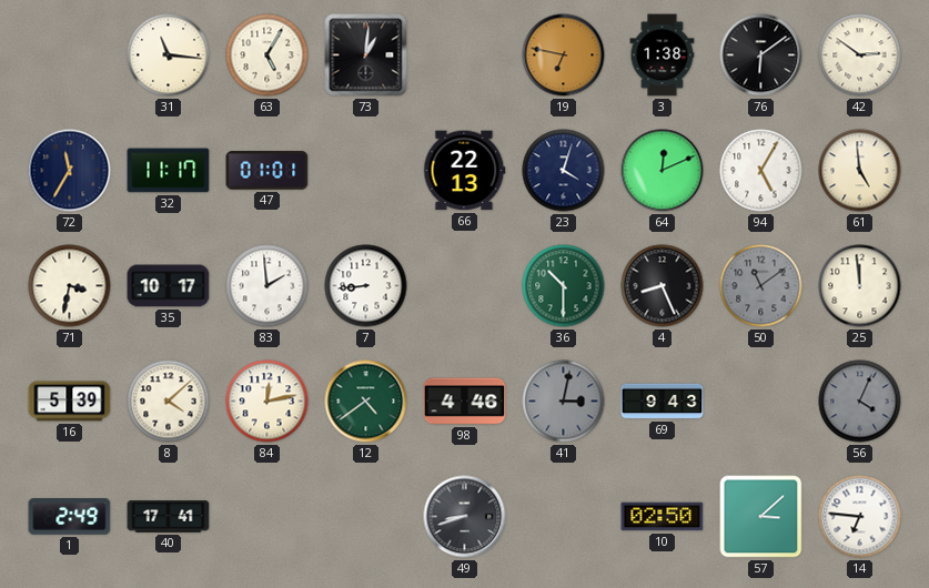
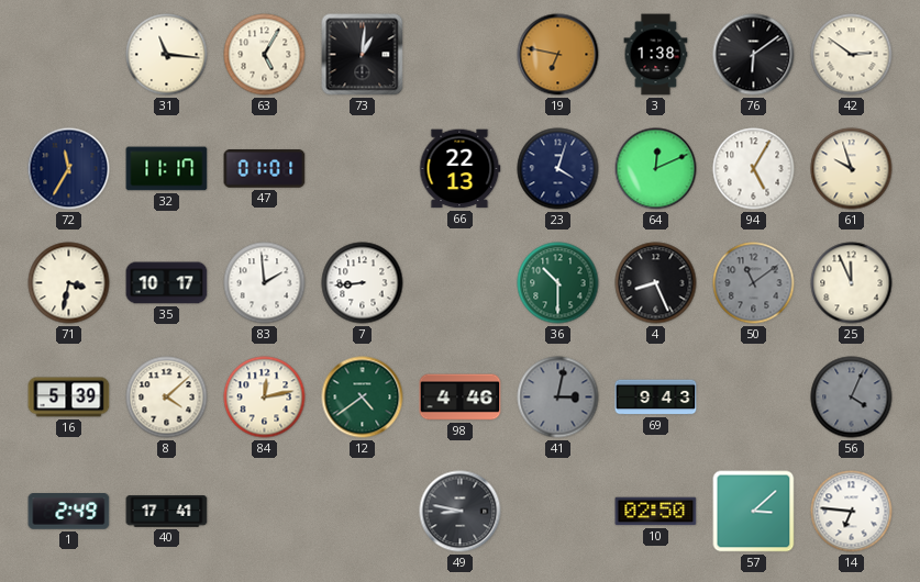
61: 4:59 -> 9:57
25: 11:59 -> 11:56
49: 8:42 -> 8:47
